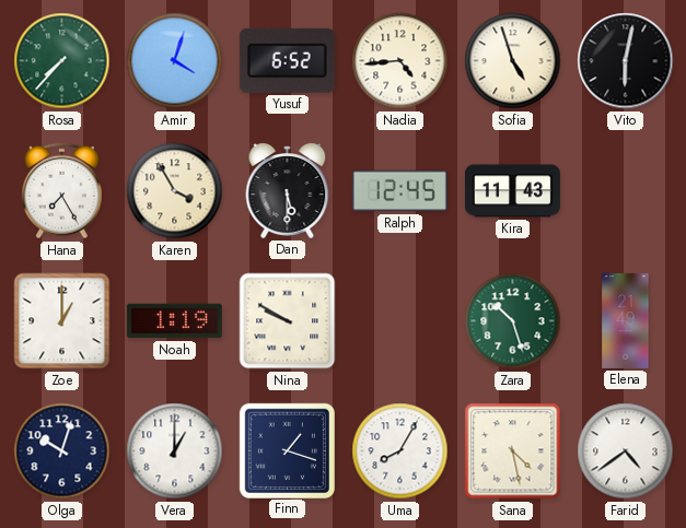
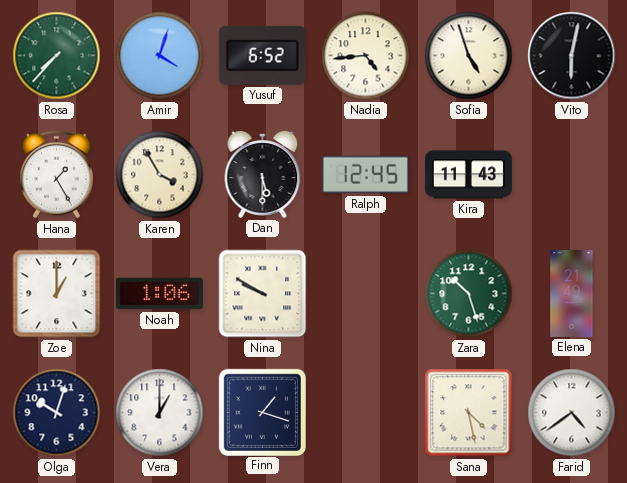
Hana: 7:25 -> 1:25
Noah: 1:19 -> 1:06
Uma: 8:05 -> none
